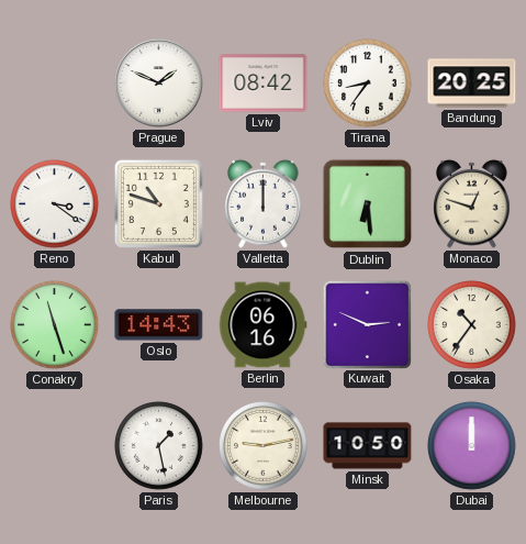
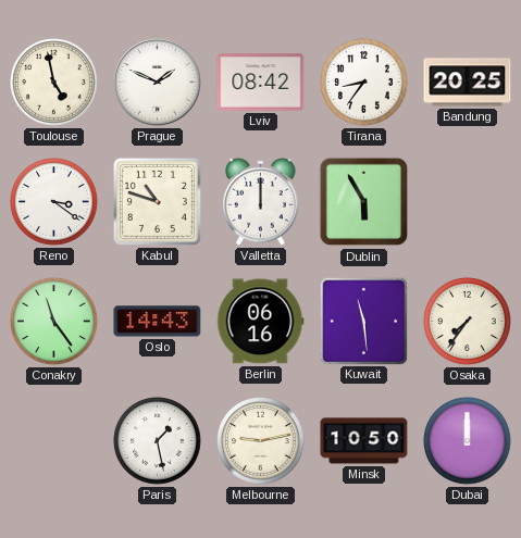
Toulouse: none -> 4:58
Dublin: 6:29 -> 5:55
Monaco: 12:48 -> none
Conakry: 11:27 -> 11:24
Kuwait: 2:49 -> 11:29
Osaka: 10:36 -> 7:36
